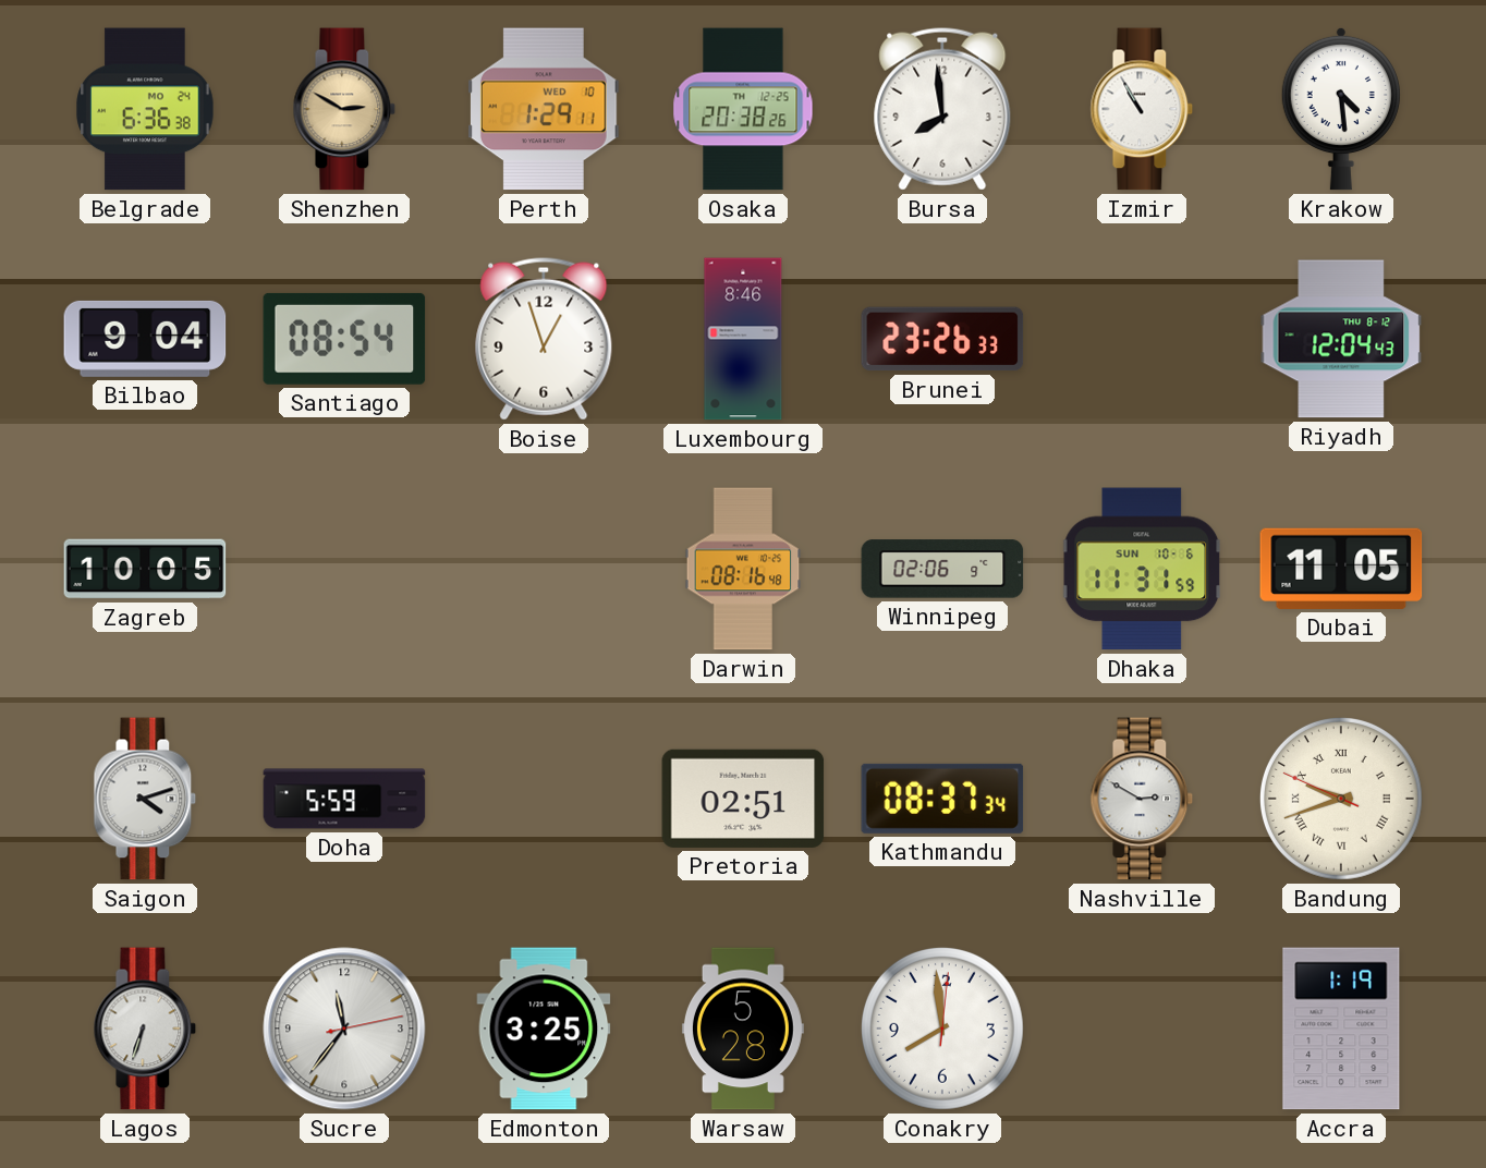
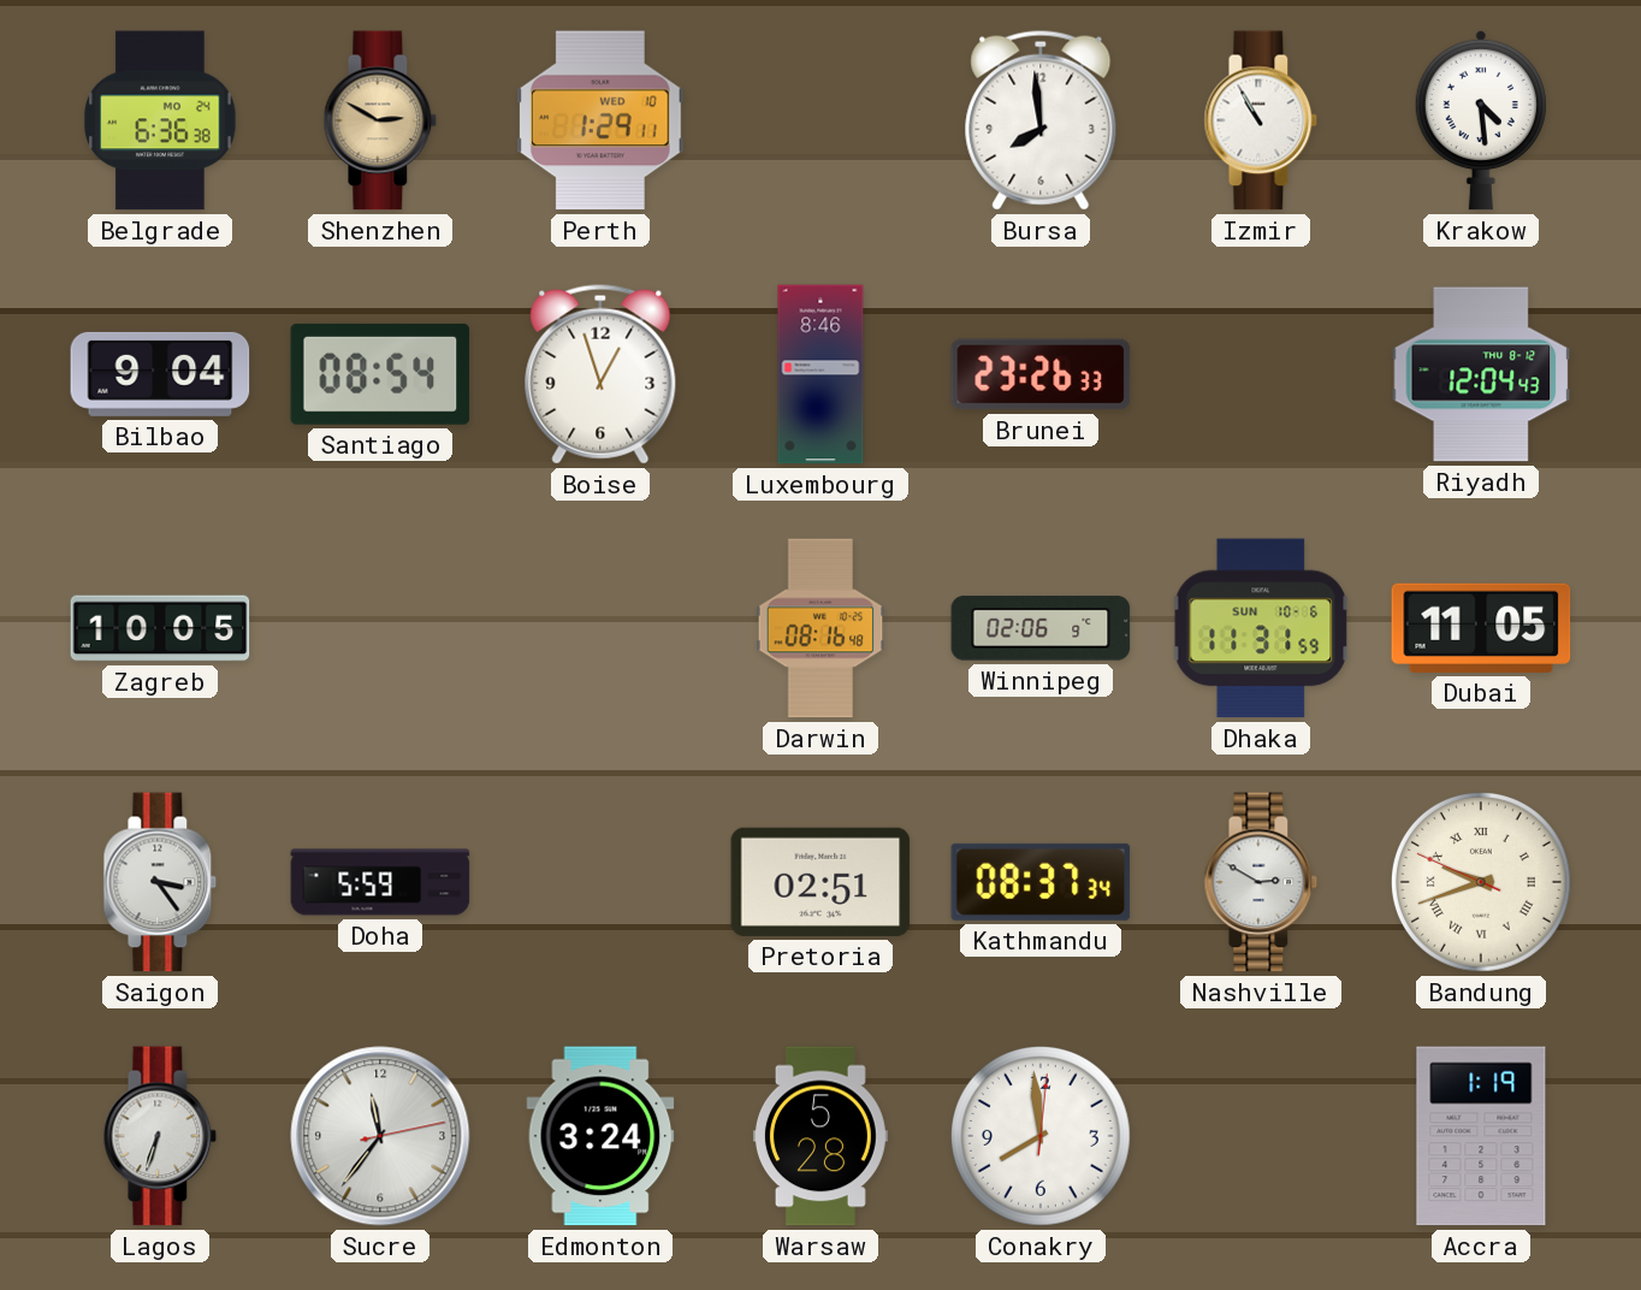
Osaka: 20:38 -> none
Saigon: 4:12 -> 3:24
Edmonton: 3:25 -> 3:24
